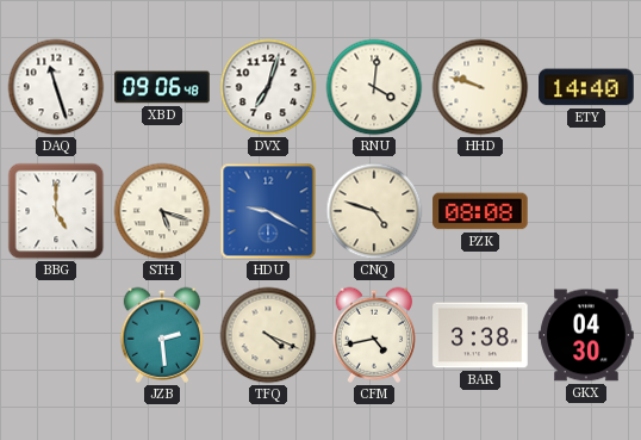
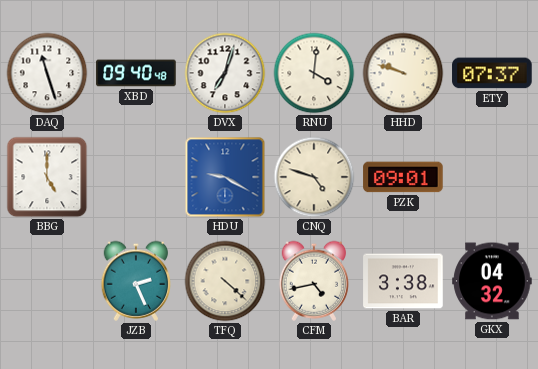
XBD: 09:06 -> 09:40
ETY: 14:40 -> 07:37
STH: 5:18 -> none
PZK: 08:08 -> 09:01
JZB: 2:29 -> 2:26
TFQ: 4:19 -> 4:22
GKX: 04:30 -> 04:32
